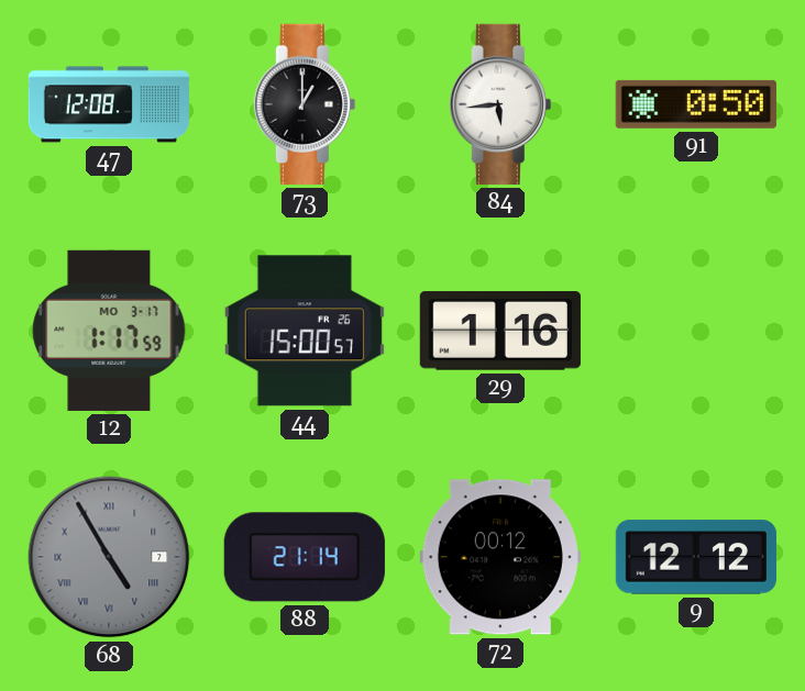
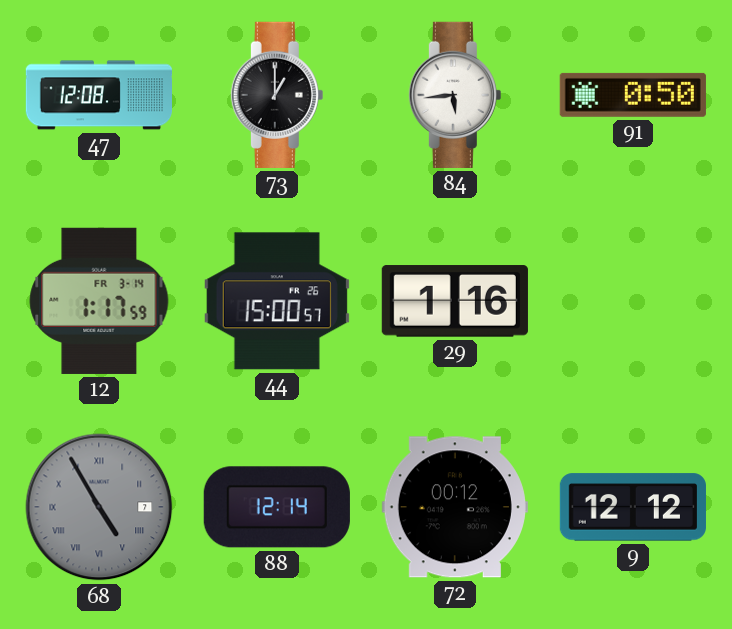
12 date: MO 3-17 -> FR 3-14
88: 21:14 -> 12:14
